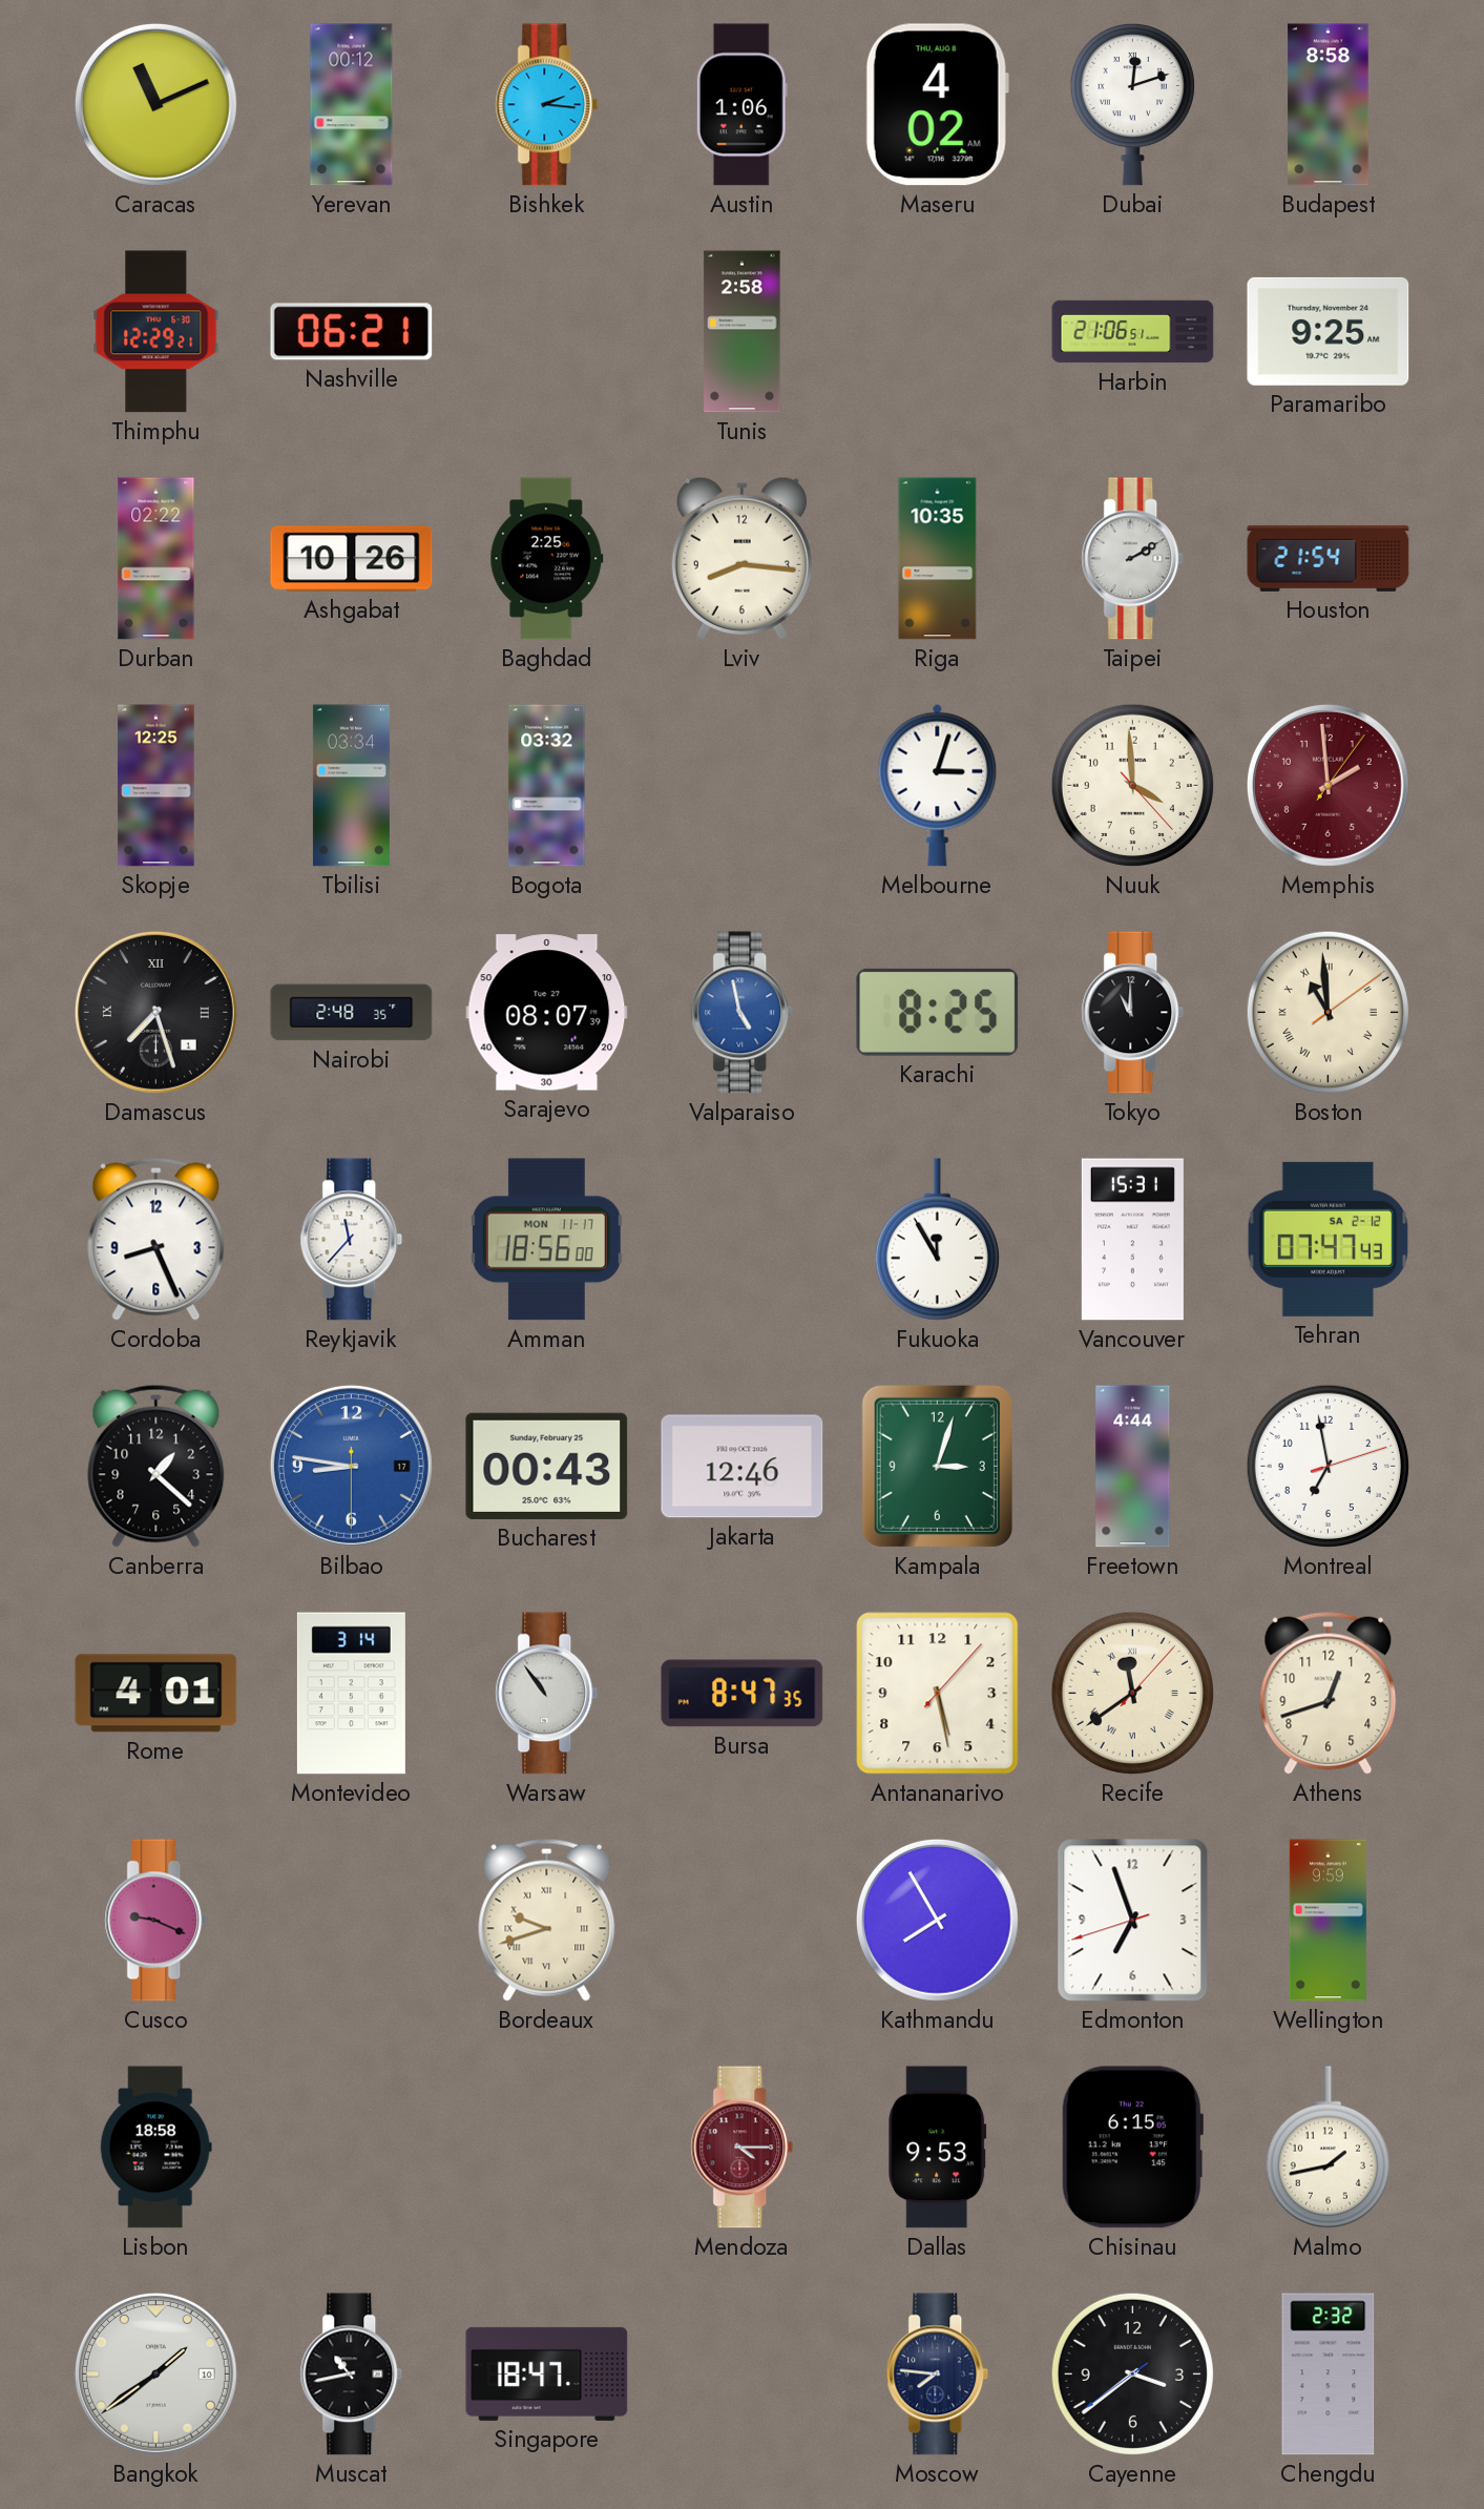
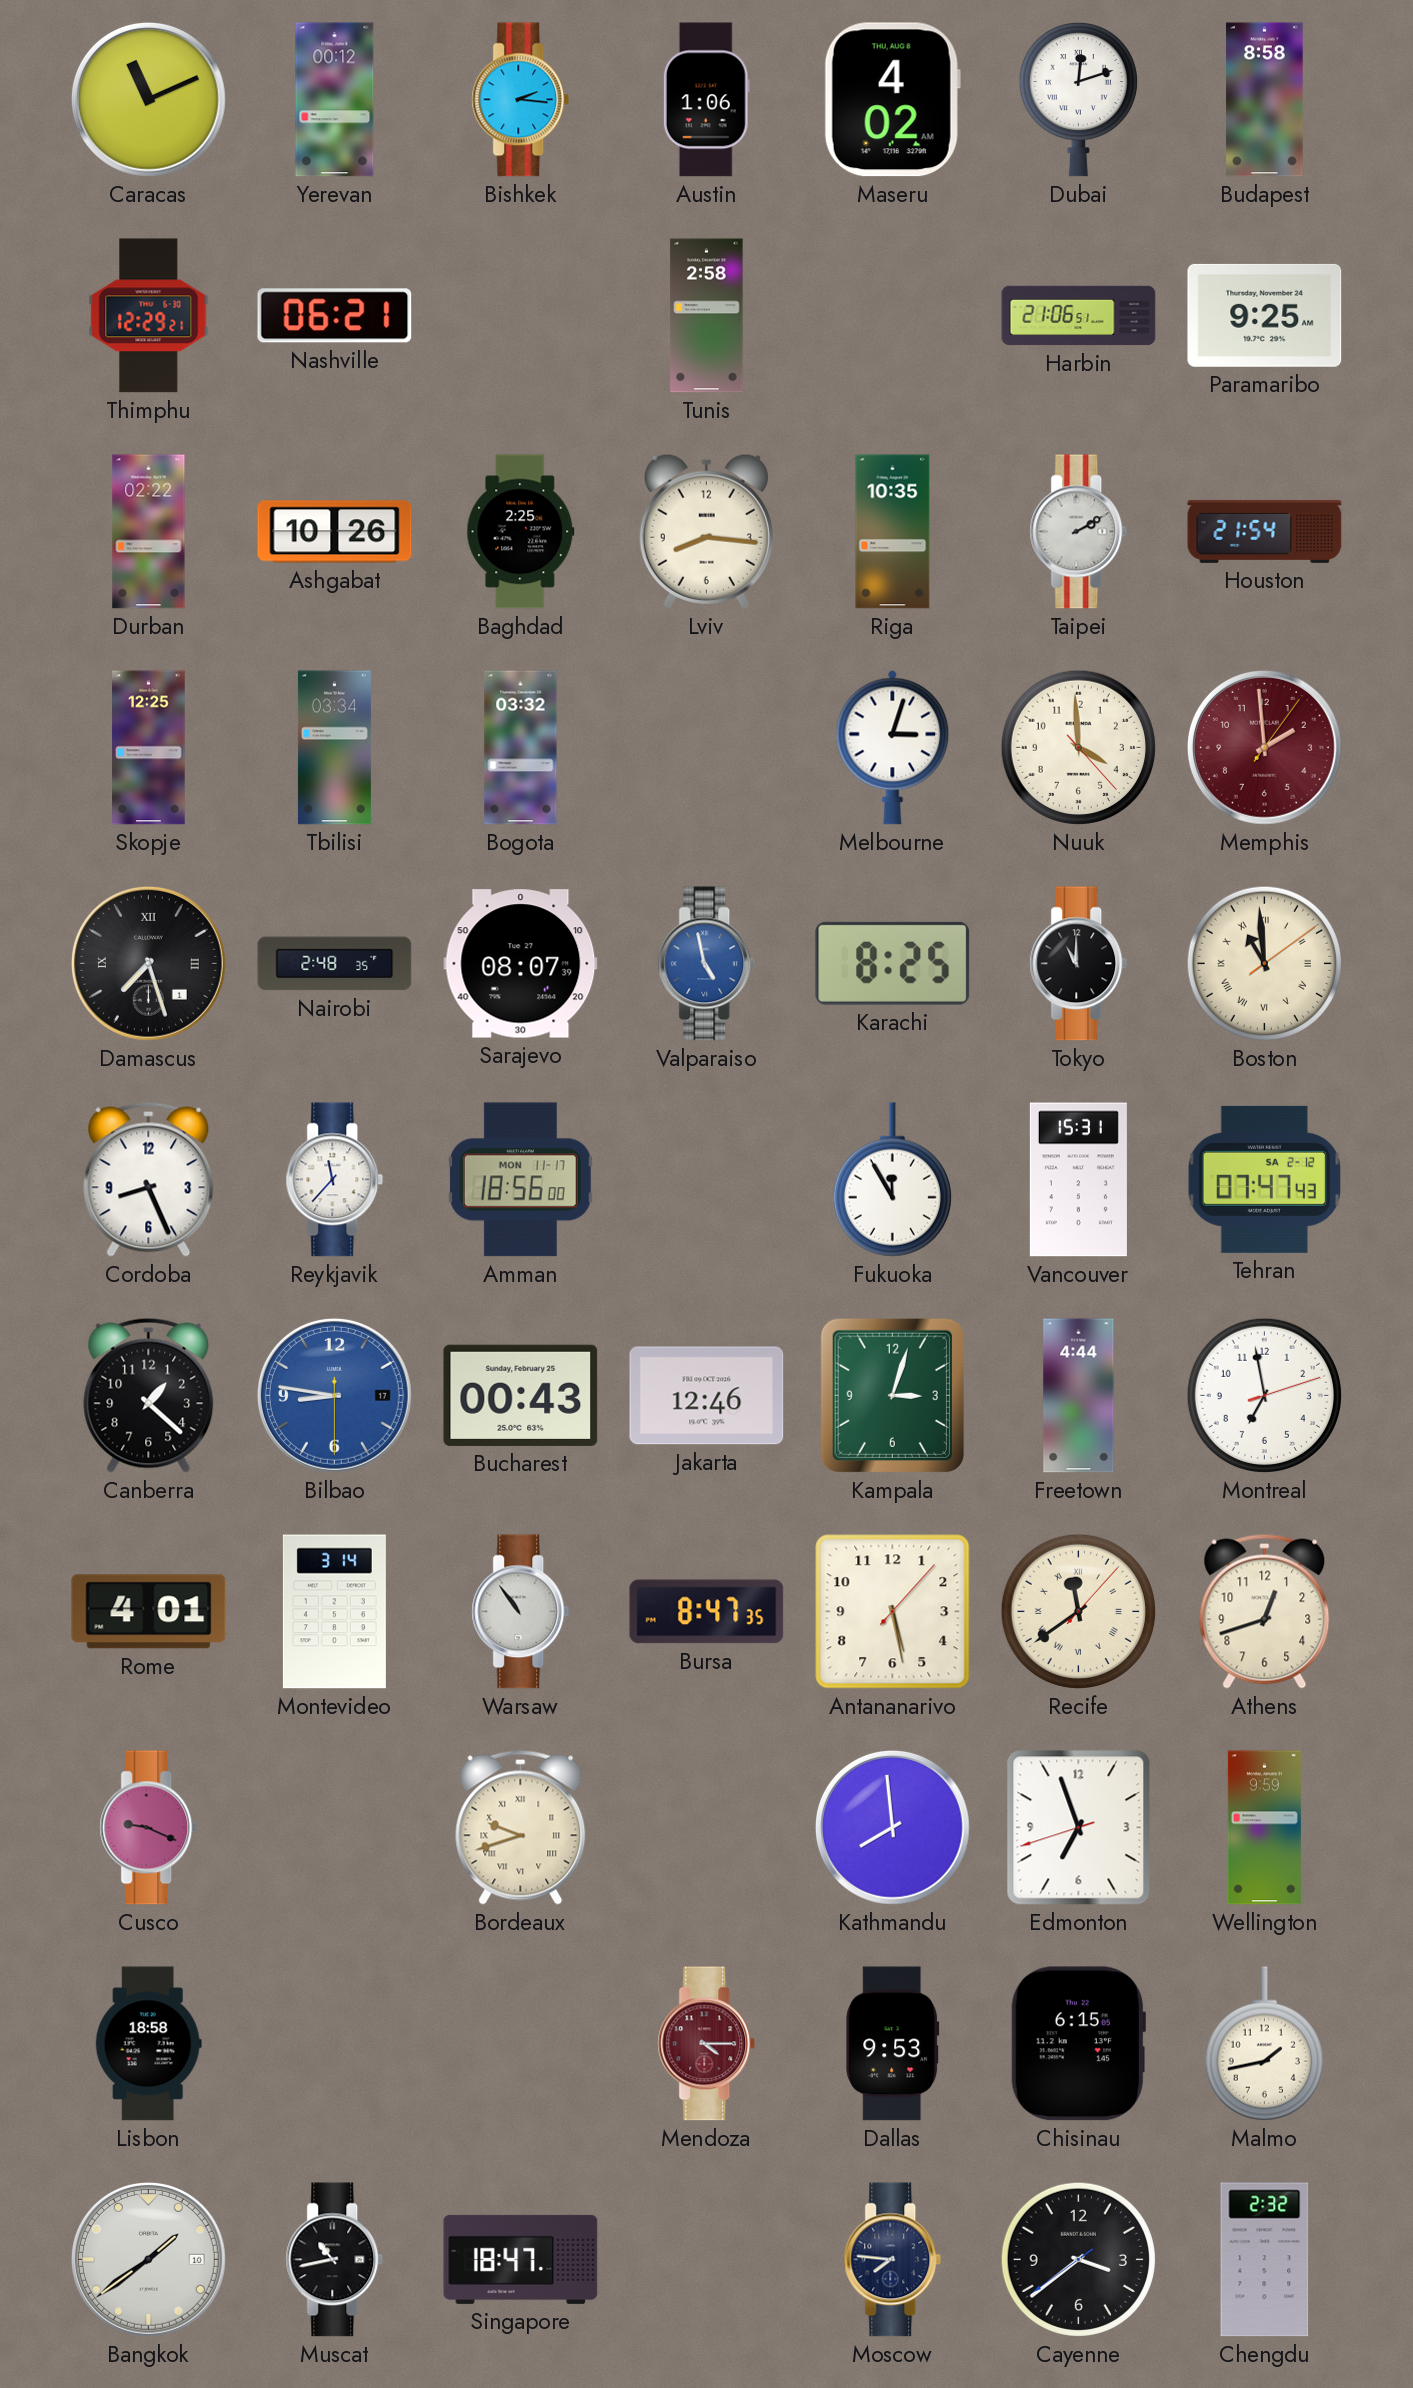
Kathmandu: 7:55 -> 7:59
